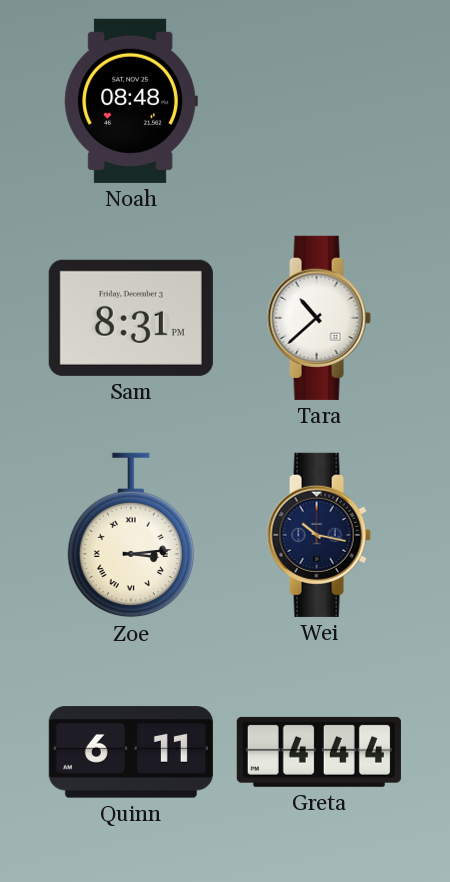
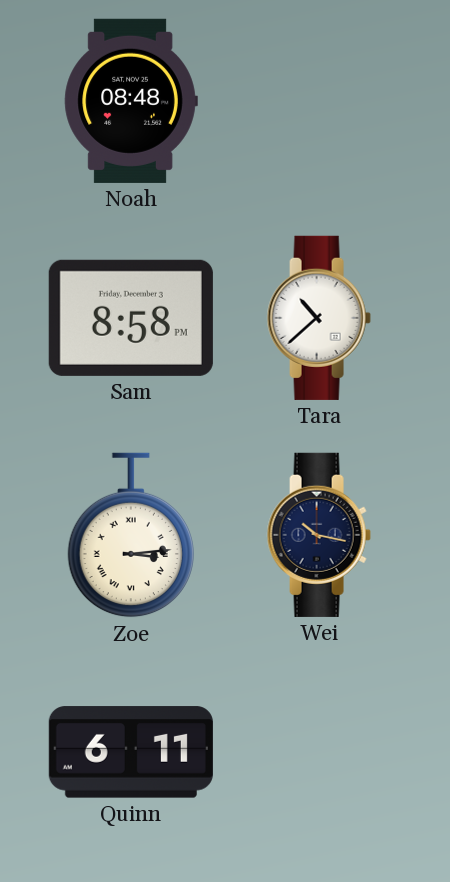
Sam: 8:31 -> 8:58
Greta: 4:44 -> none
